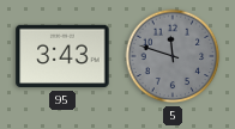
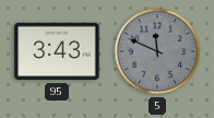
5: 11:48 -> 11:49
